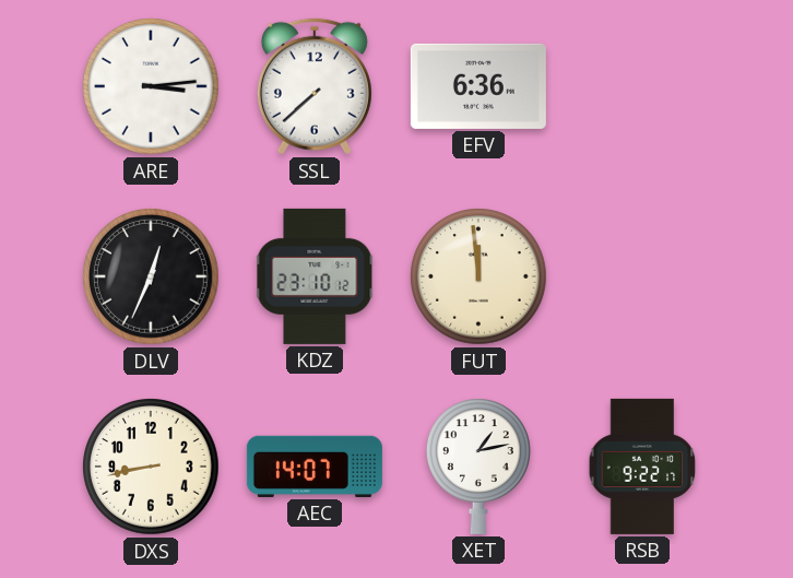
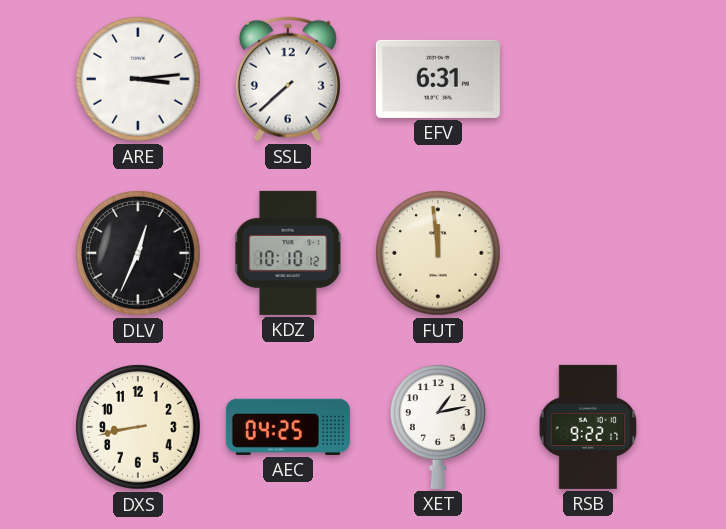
EFV: 6:36 -> 6:31
KDZ: 23:10 -> 10:10
AEC: 14:07 -> 04:25
